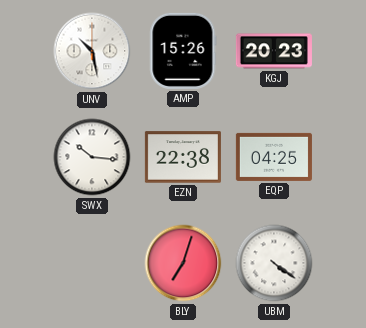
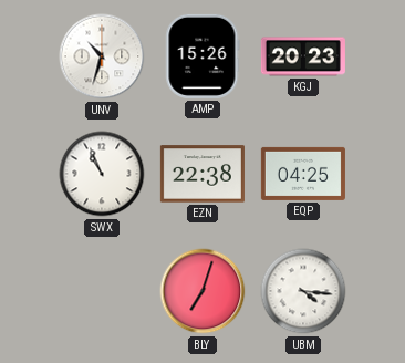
UNV: 10:28 -> 10:33
SWX: 10:16 -> 10:56
UBM: 4:21 -> 4:16
